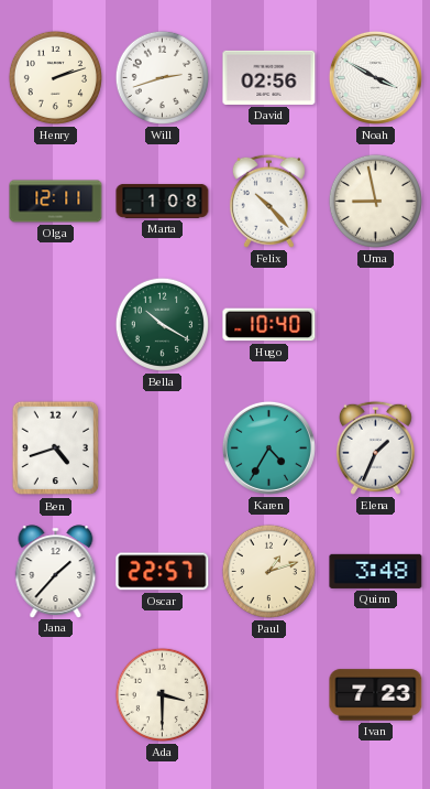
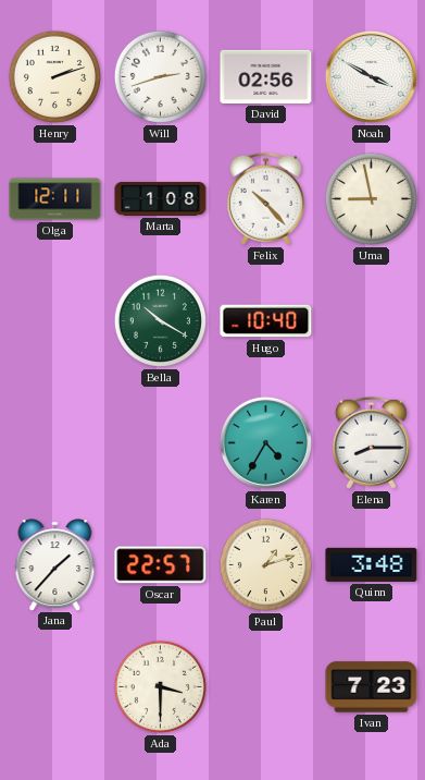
Ben: 4:42 -> none
Elena: 1:34 -> 8:15
